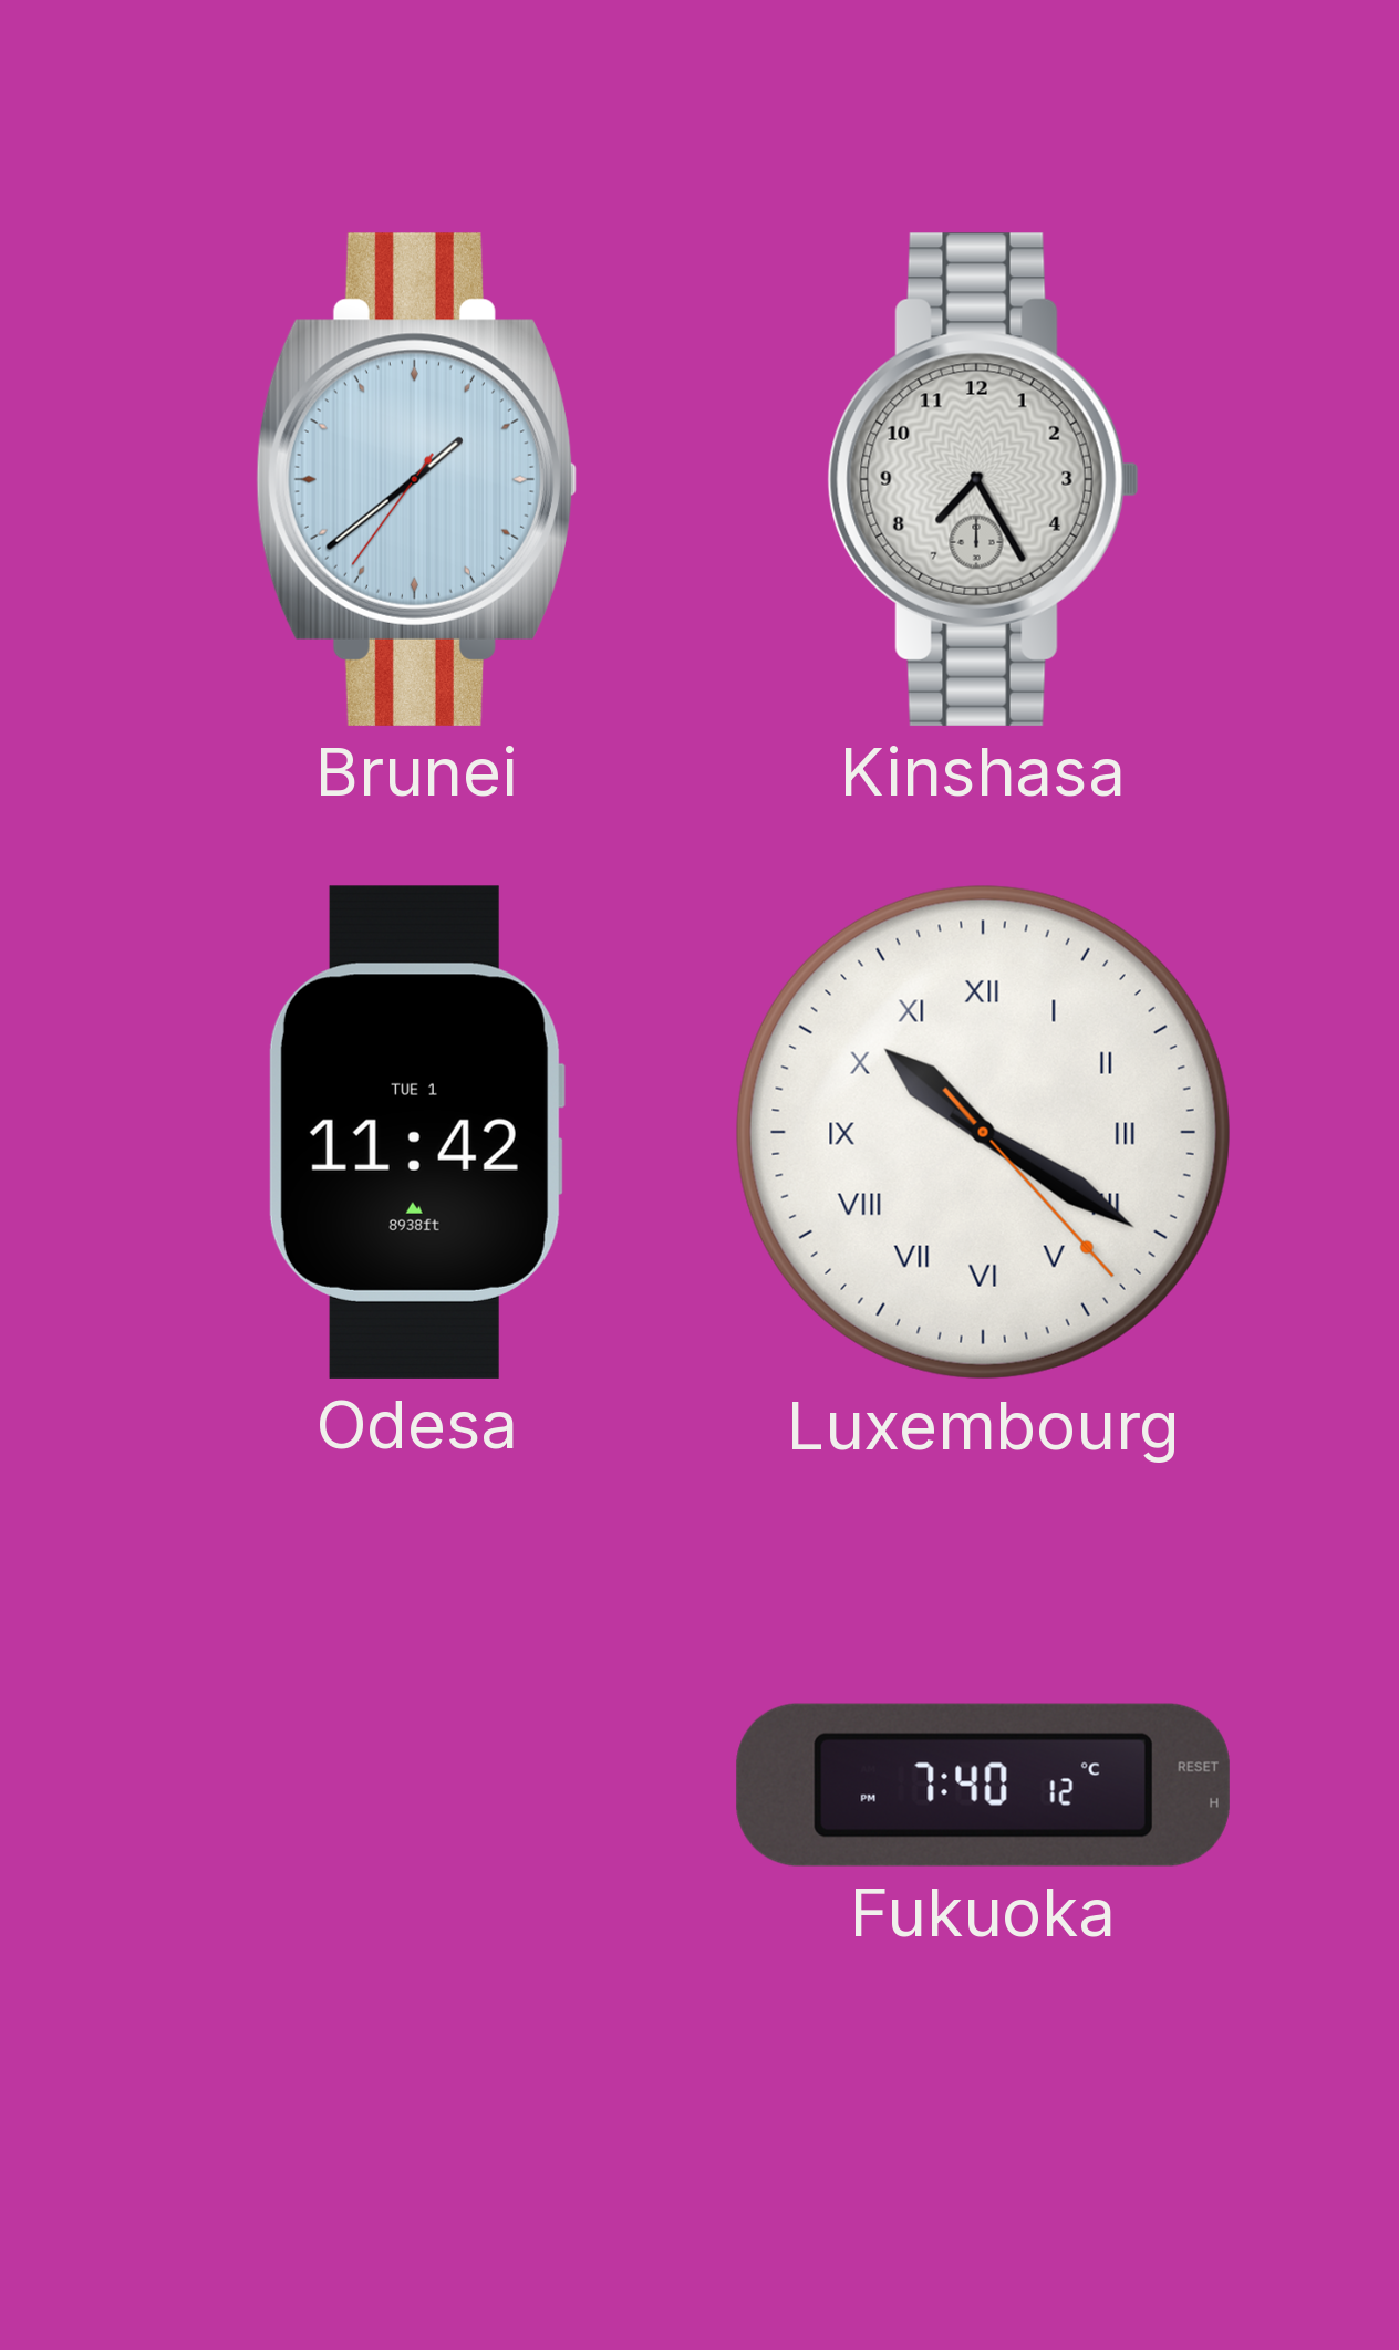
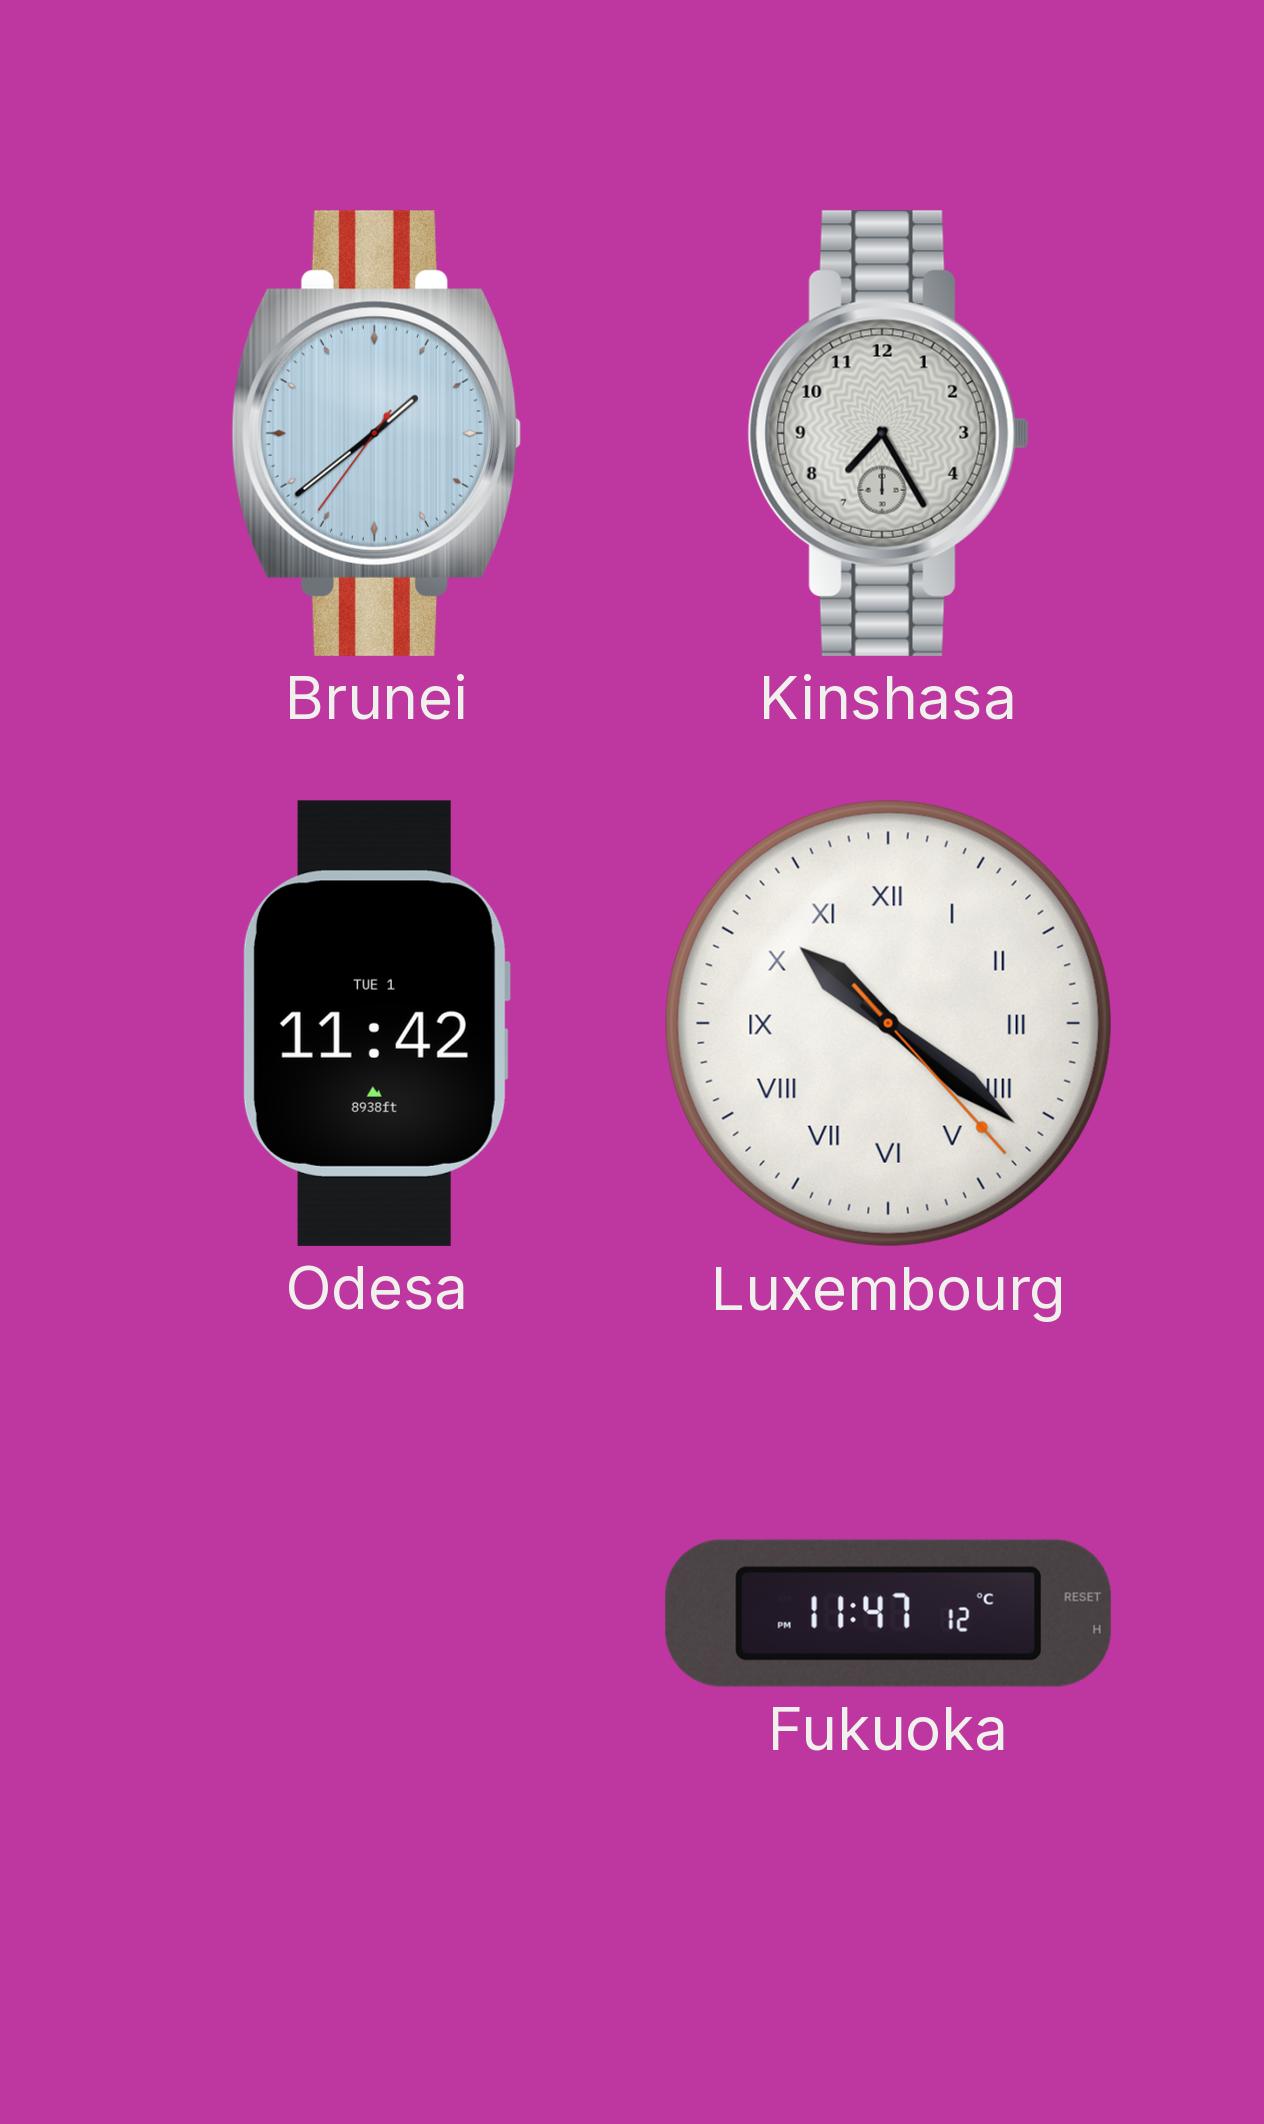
Luxembourg: 10:20 -> 10:21
Fukuoka: 7:40 -> 11:47
